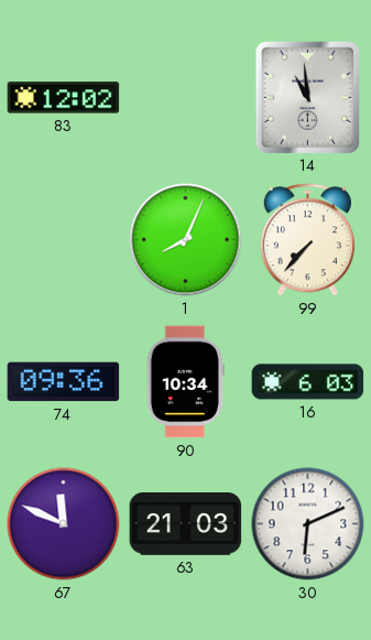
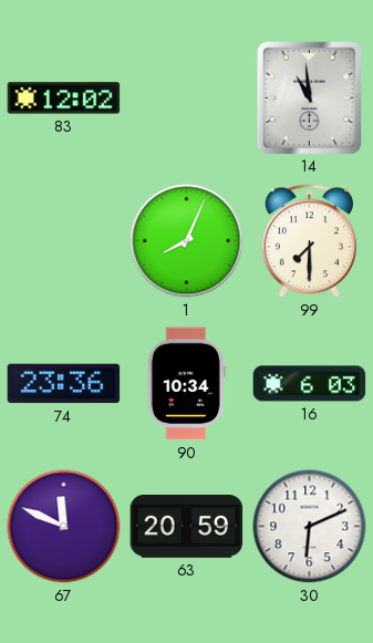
99: 7:37 -> 7:30
74: 09:36 -> 23:36
63: 21:03 -> 20:59
